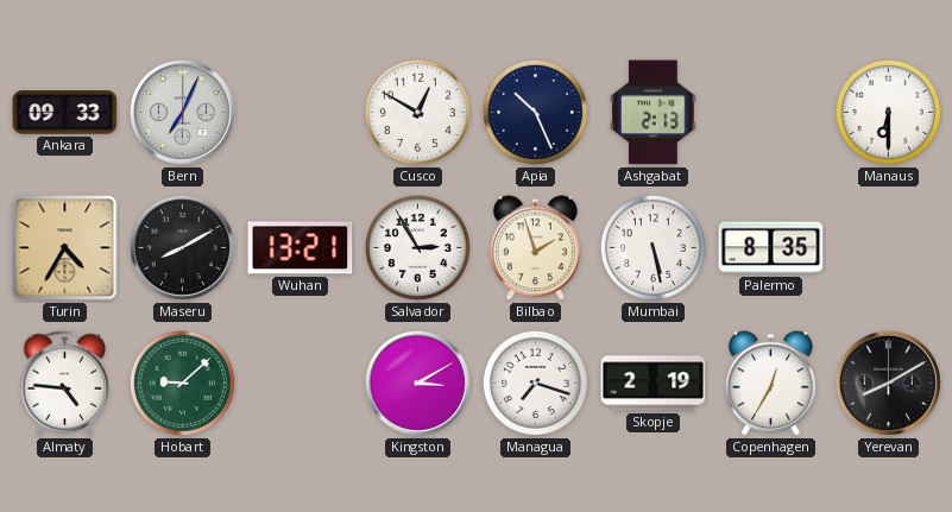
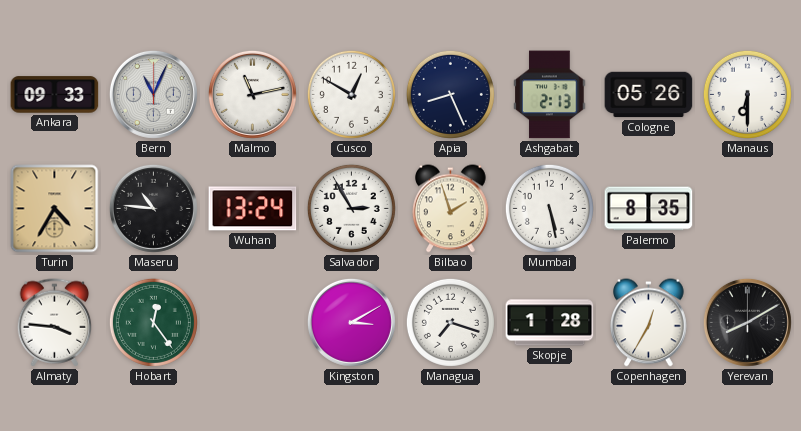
Bern: 7:04 -> 11:04
Malmo: none -> 11:13
Apia: 10:26 -> 8:26
Cologne: none -> 05:26
Maseru: 8:10 -> 10:46
Wuhan: 13:21 -> 13:24
Almaty: 4:46 -> 3:46
Hobart: 9:08 -> 12:24
Skopje: 2:19 -> 1:28
